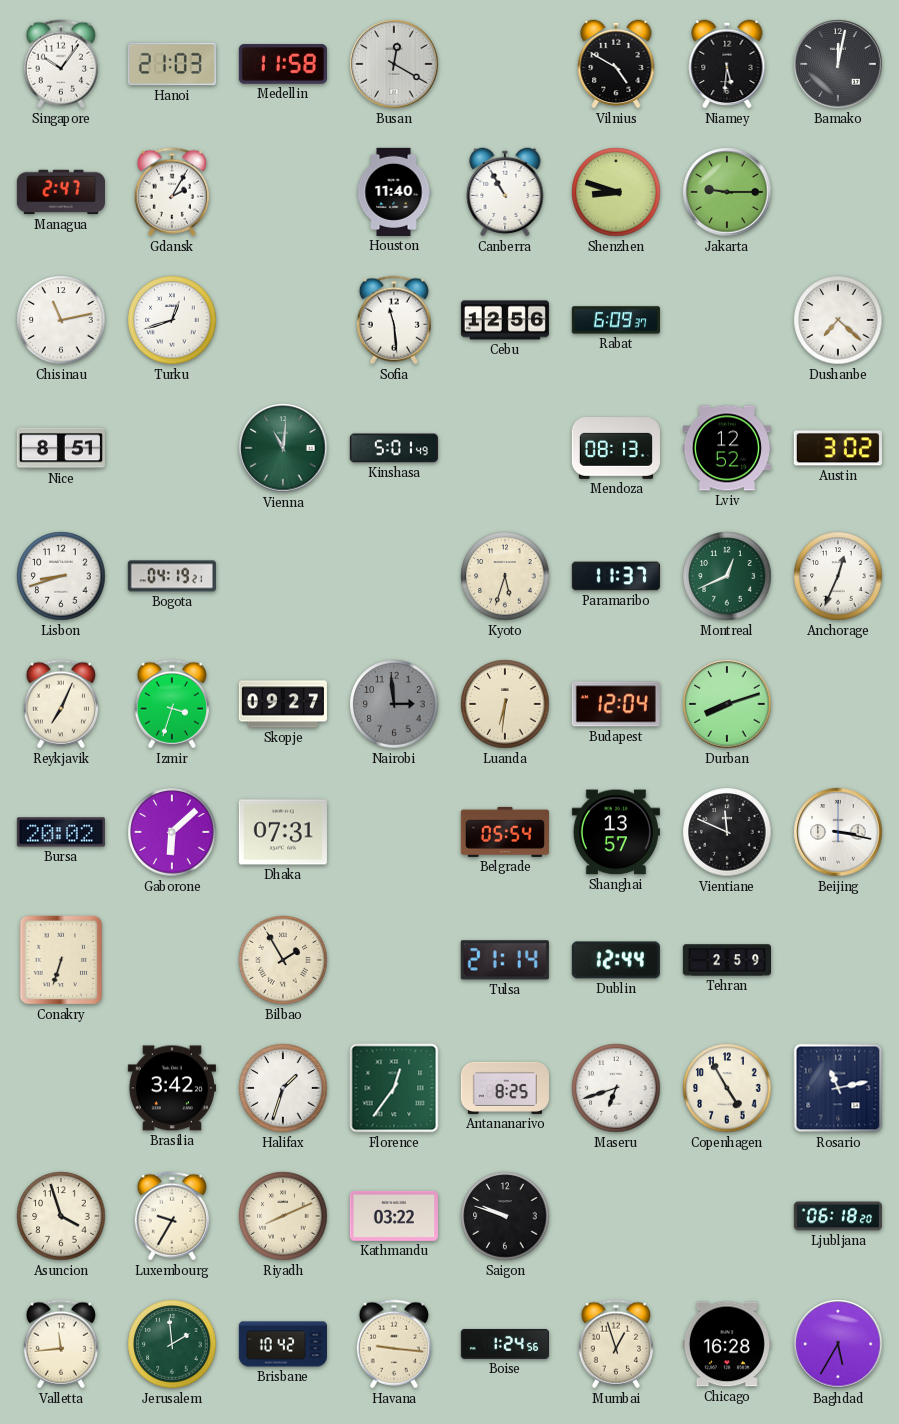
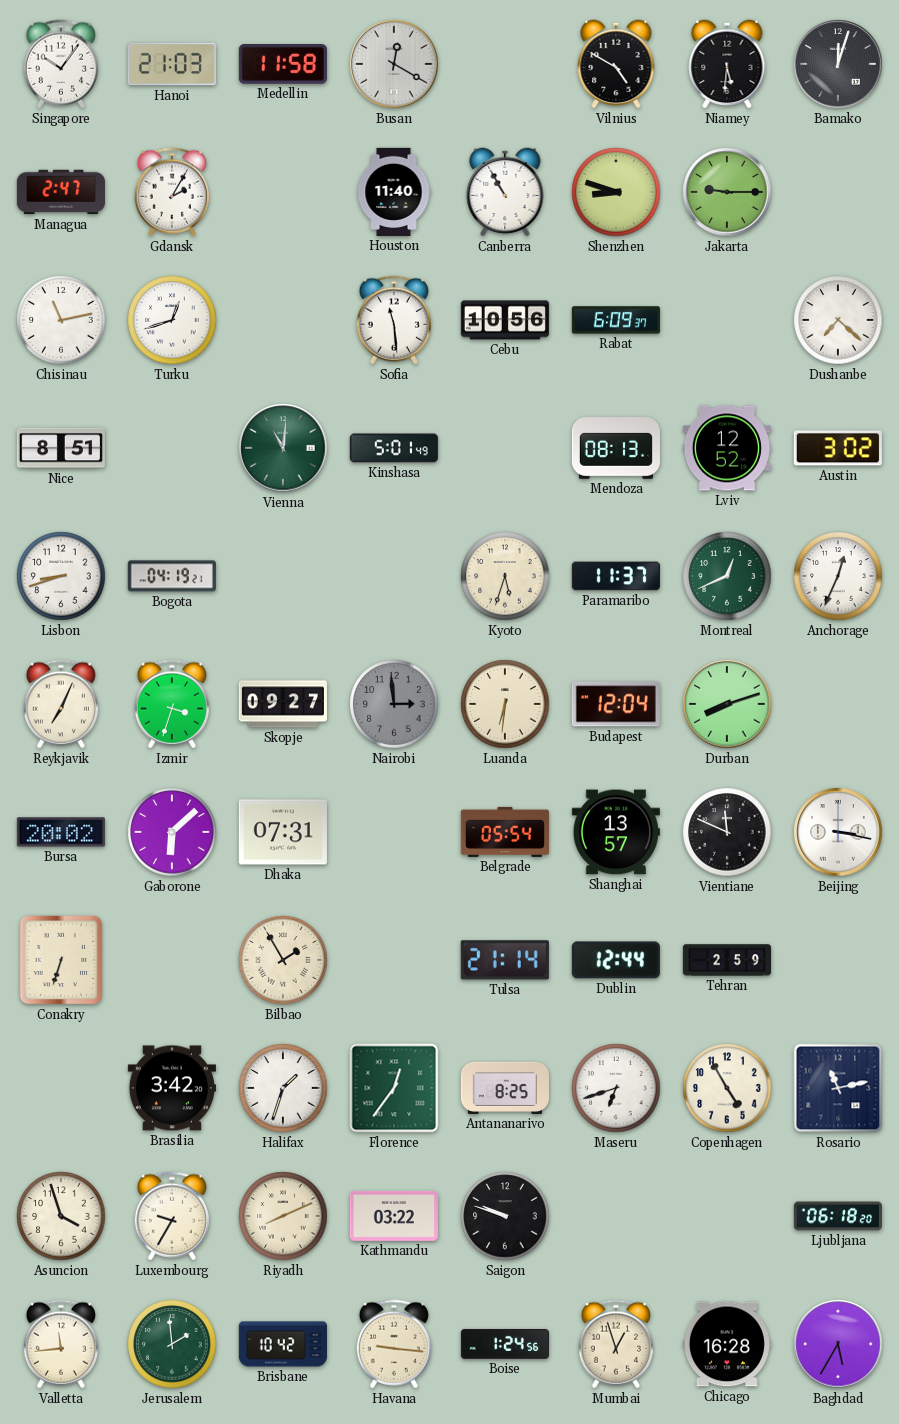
Bamako: 12:02 -> 12:03
Cebu: 12:56 -> 10:56
